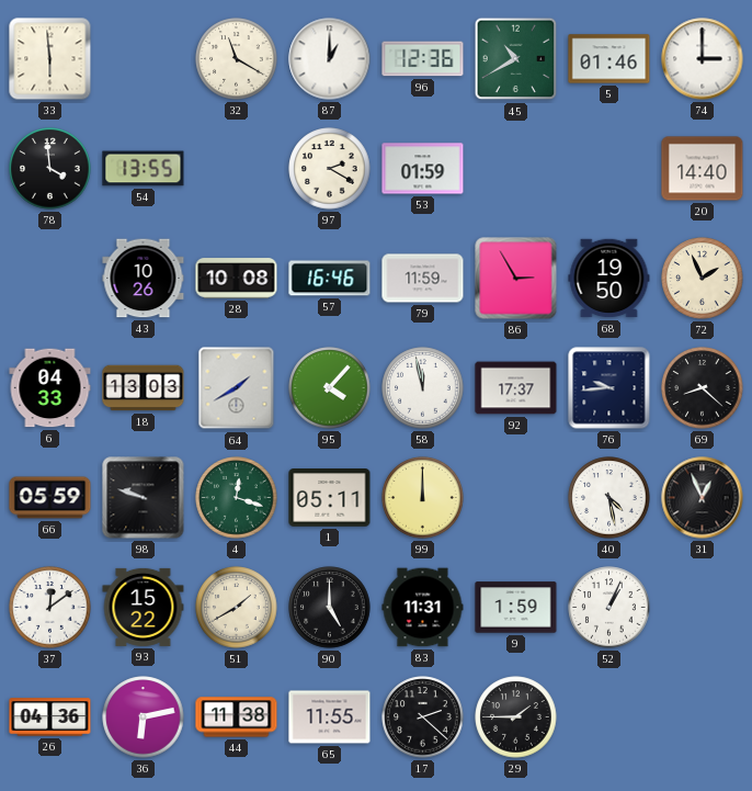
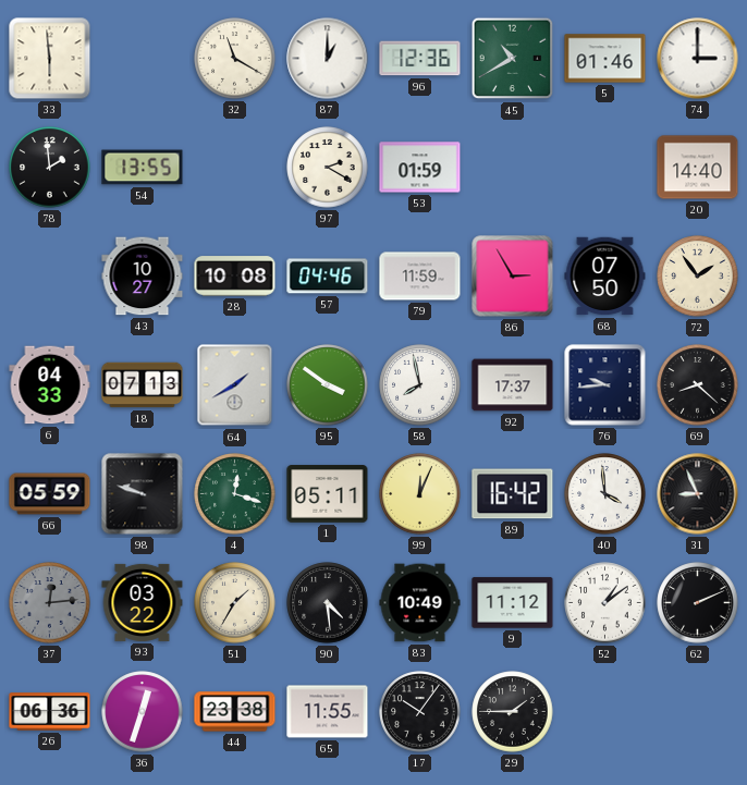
78: 3:59 -> 1:59
43: 10:26 -> 10:27
57: 16:46 -> 04:46
68: 19:50 -> 07:50
72: 1:56 -> 1:54
18: 13:03 -> 07:13
95: 4:07 -> 3:51
58: 11:58 -> 7:58
99: 12:00 -> 12:04
89: none -> 16:42
40: 4:28 -> 3:59
31: 12:56 -> 8:56
37: 12:09 -> 12:14
37 dial: white -> grey
93: 15:22 -> 03:22
51: 1:40 -> 1:35
90: 5:00 -> 4:29
83: 11:31 -> 10:49
9: 1:59 -> 11:12
52: 1:04 -> 1:09
62: none -> 2:11
26: 04:36 -> 06:36
36: 6:13 -> 12:33
44: 11:38 -> 23:38
17: 2:22 -> 10:06
